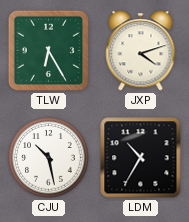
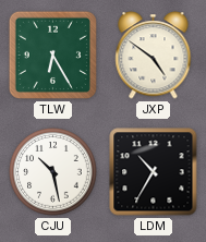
JXP: 4:12 -> 4:51
